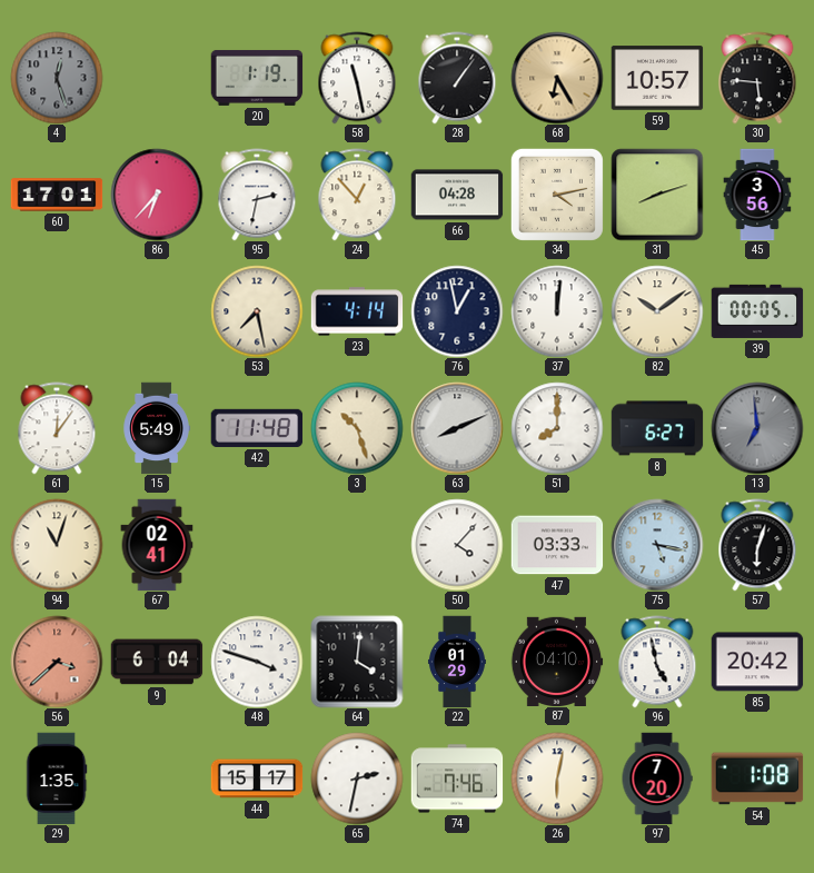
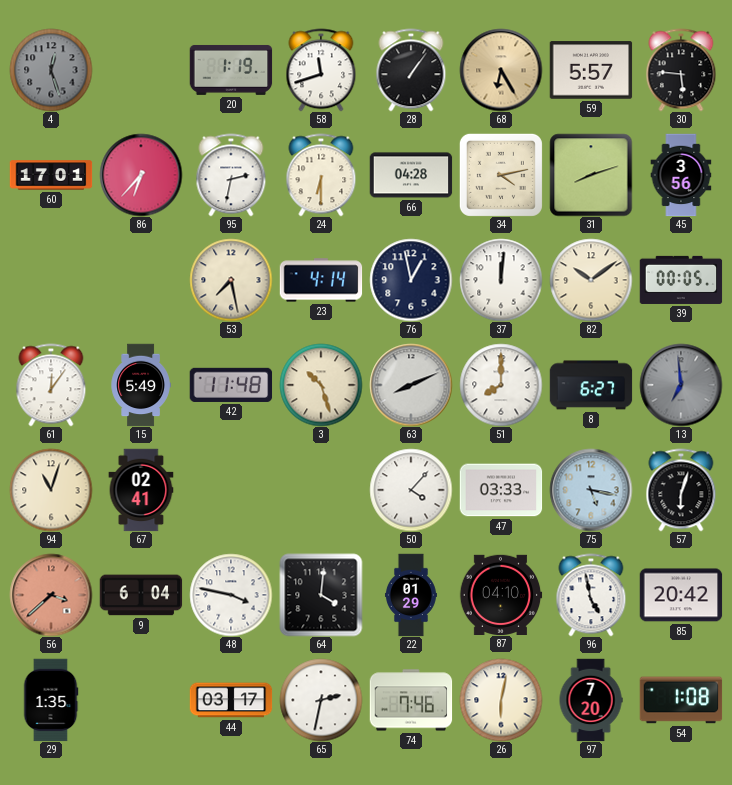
58: 11:28 -> 11:42
59: 10:57 -> 5:57
24: 12:53 -> 6:30
48: 3:48 -> 3:47
44: 15:17 -> 03:17
